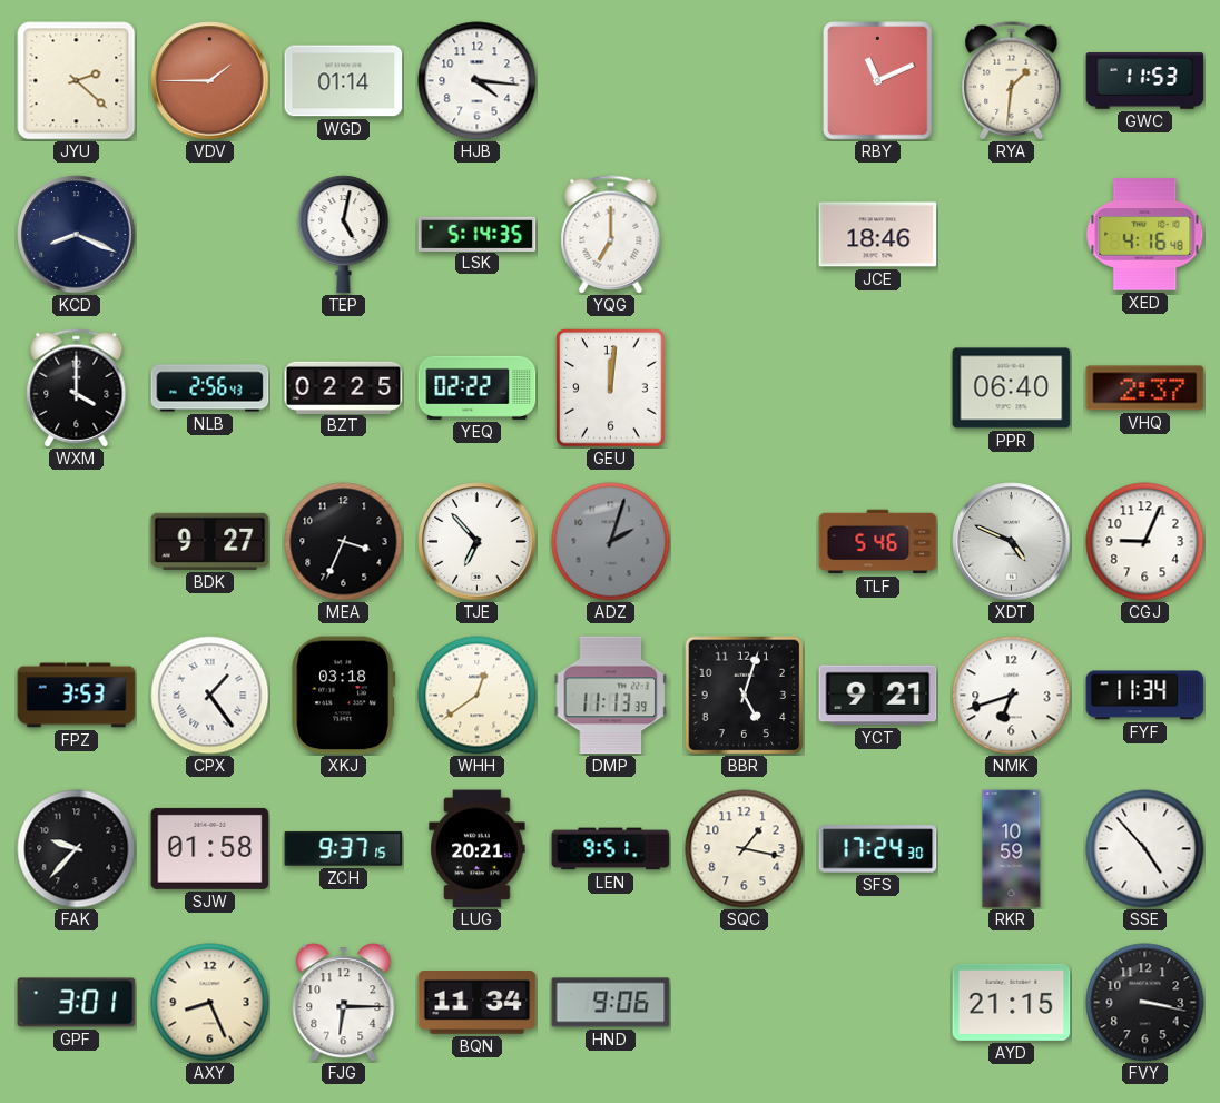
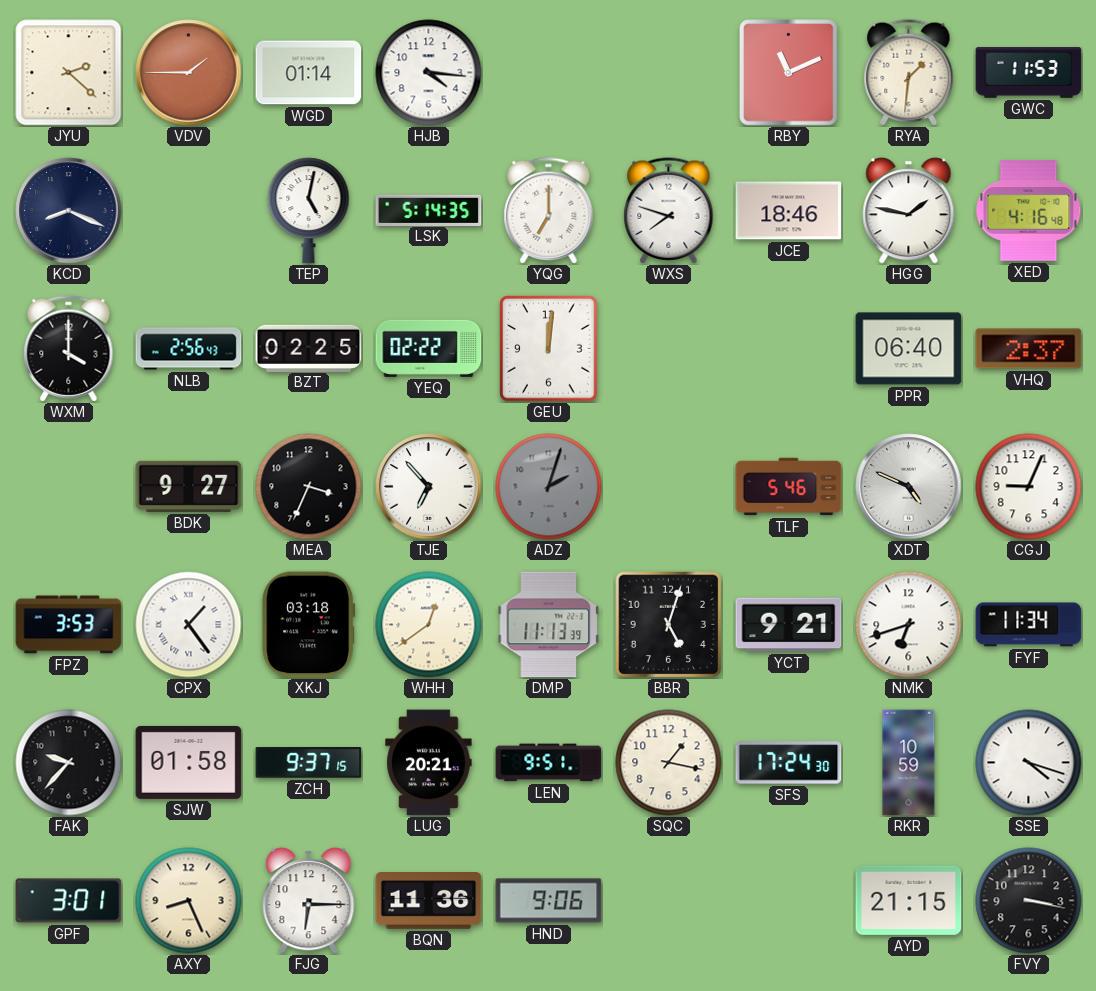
WXS: none -> 7:48
HGG: none -> 1:47
SSE: 4:53 -> 4:18
BQN: 11:34 -> 11:36
